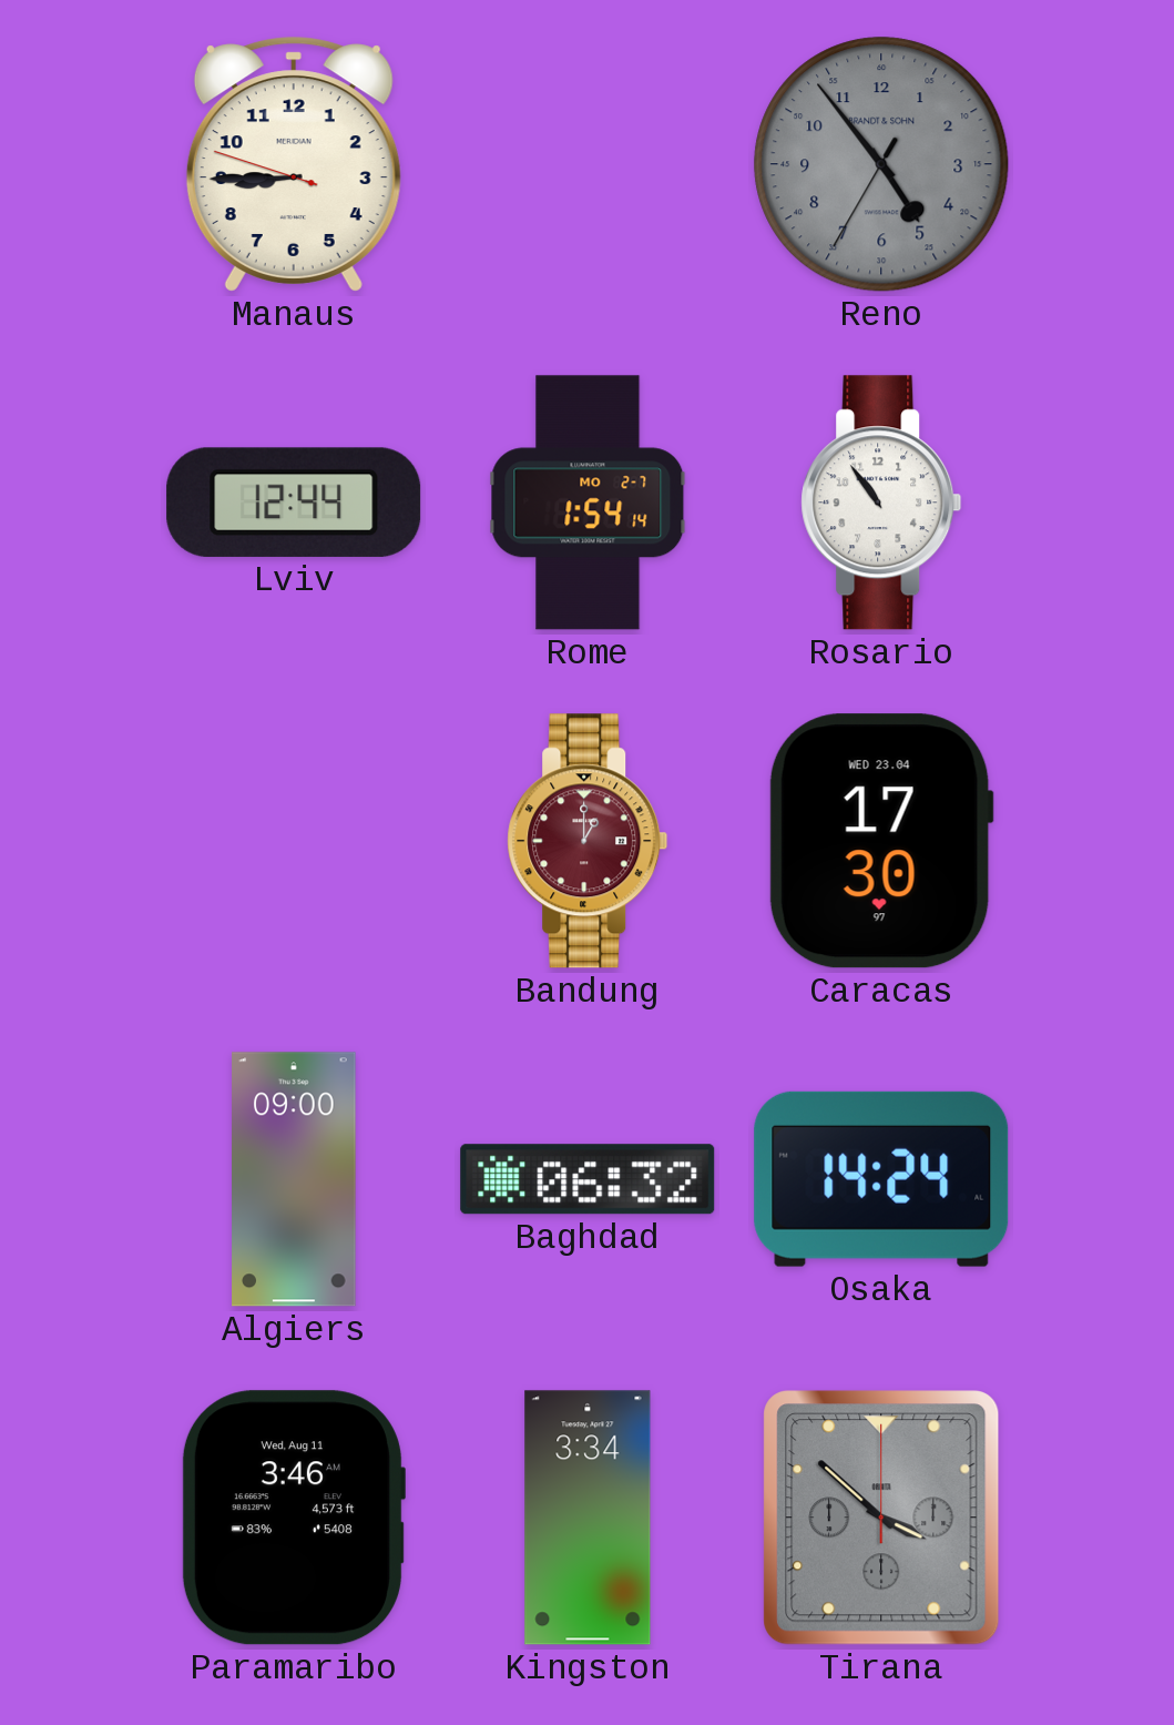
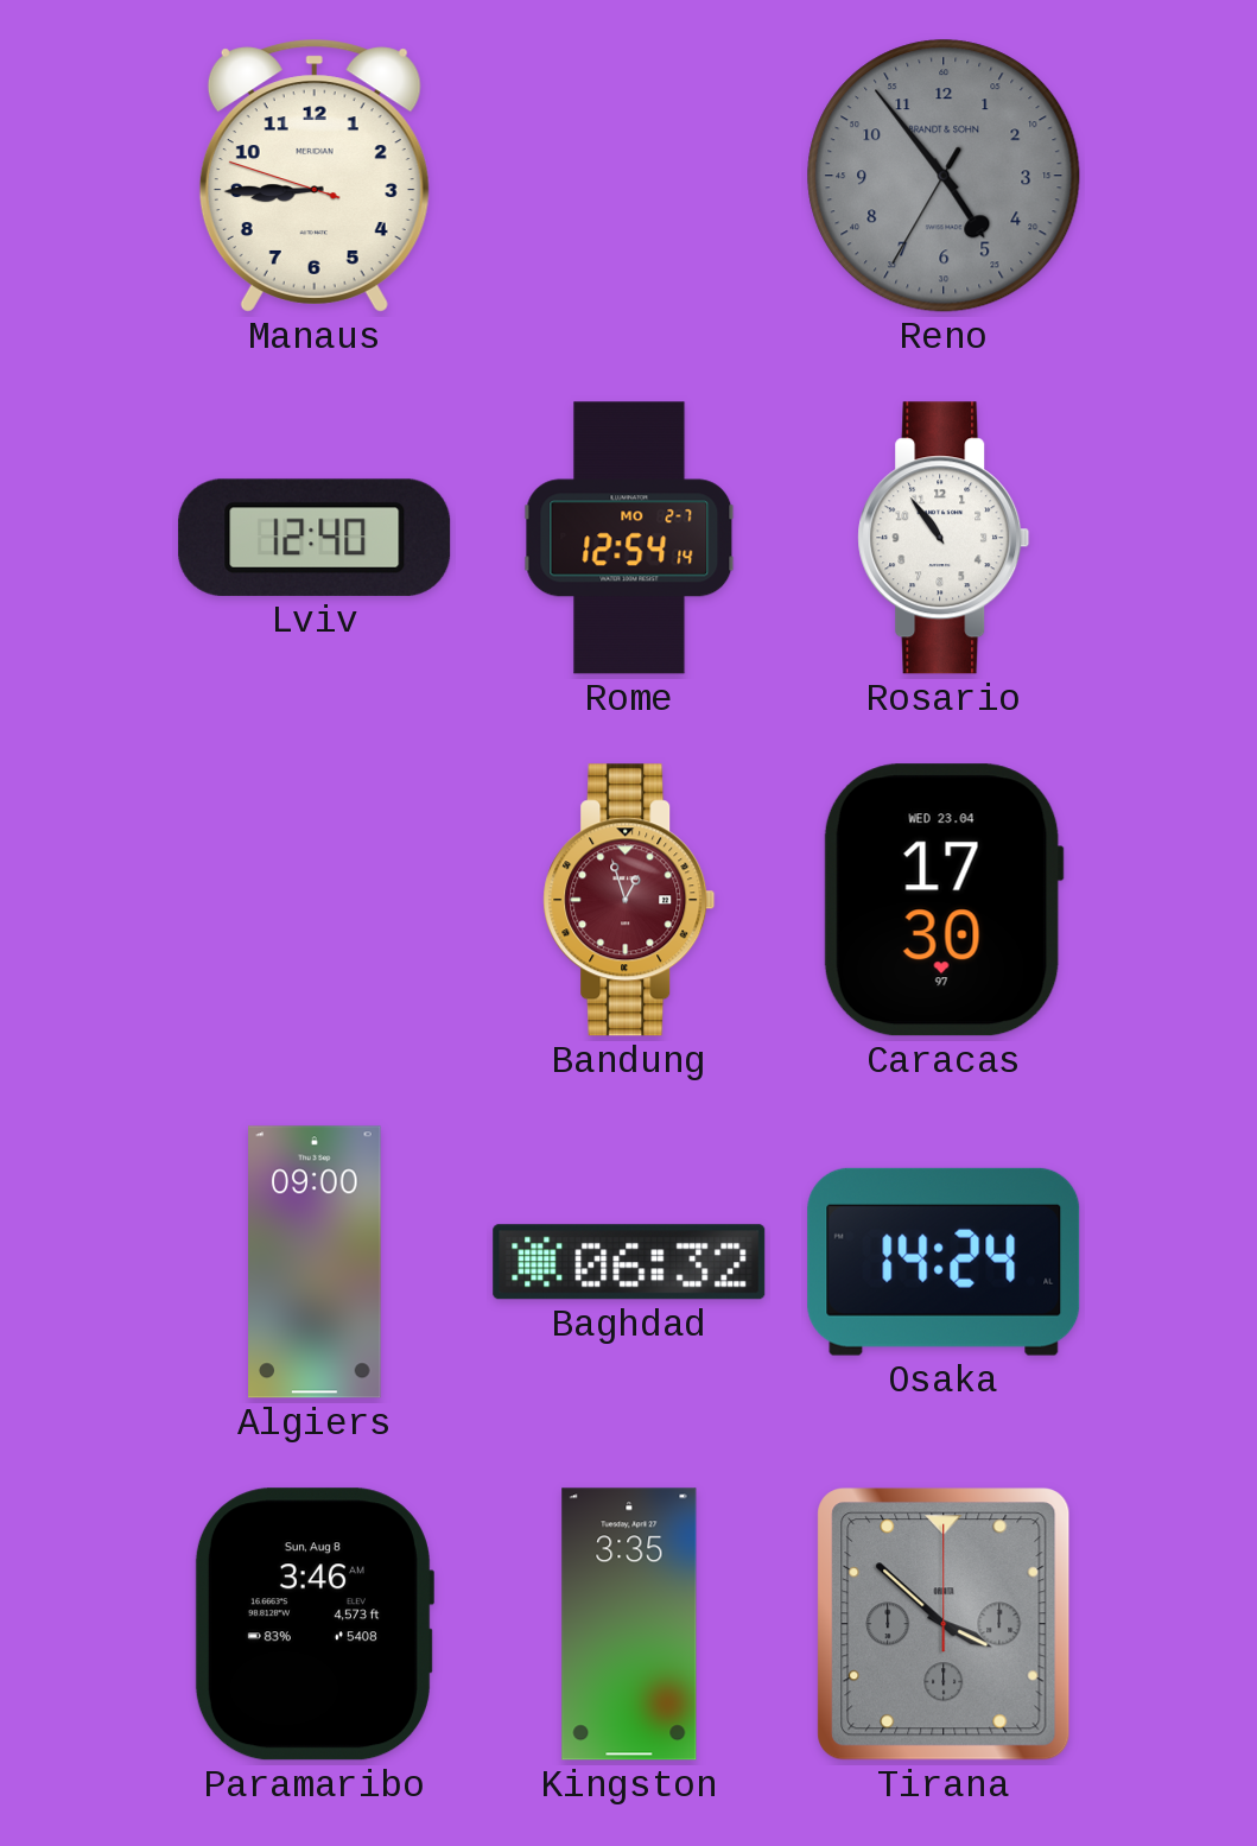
Lviv: 12:44 -> 12:40
Rome: 1:54 -> 12:54
Bandung: 1:00 -> 12:57
Paramaribo date: Wed, Aug 11 -> Sun, Aug 8
Kingston: 3:34 -> 3:35
